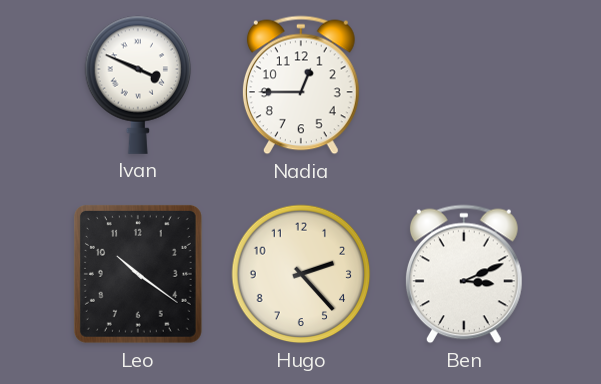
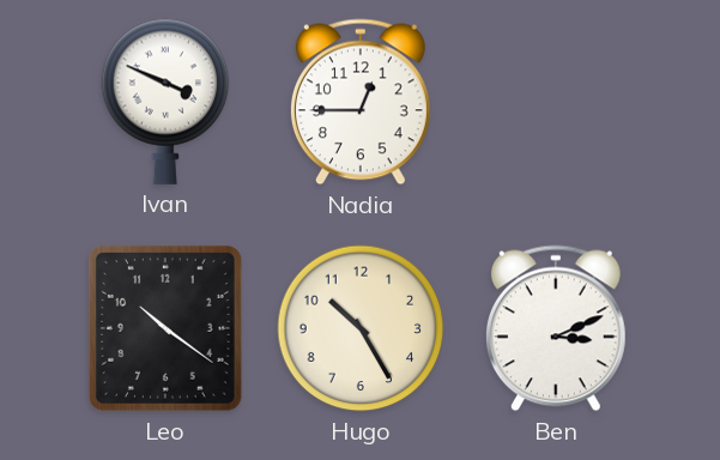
Hugo: 2:23 -> 10:25
